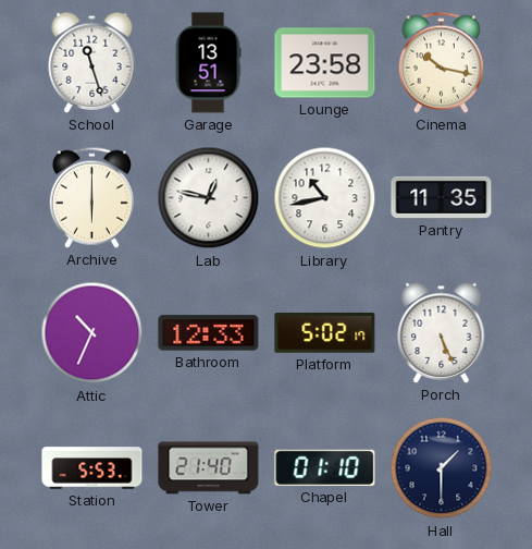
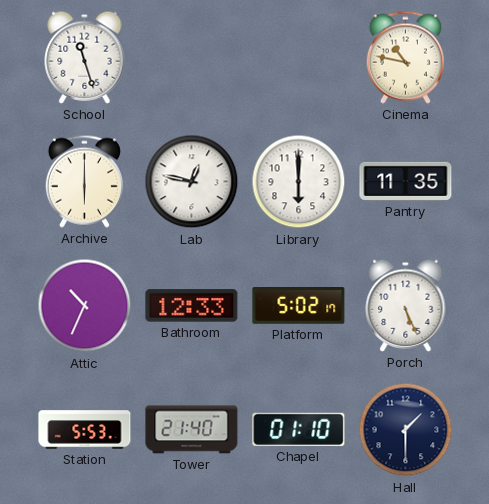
Garage: 13:51 -> none
Lounge: 23:58 -> none
Cinema: 10:17 -> 10:47
Library: 10:43 -> 6:00
